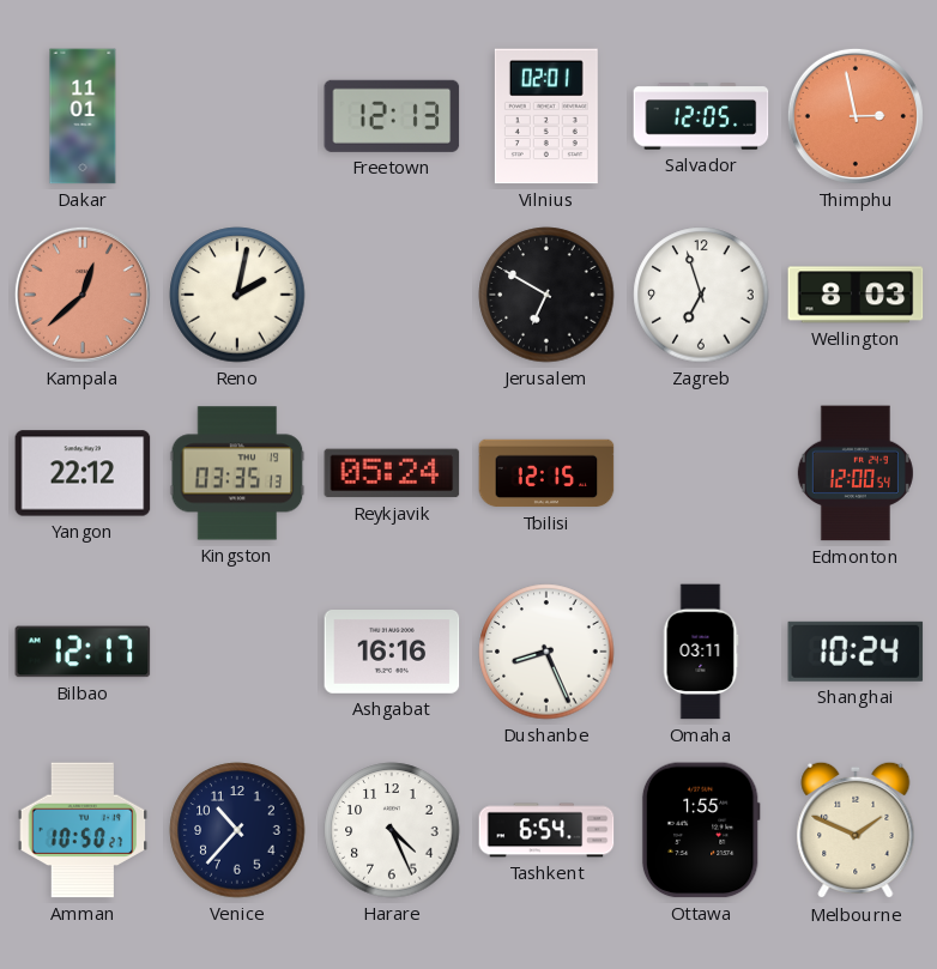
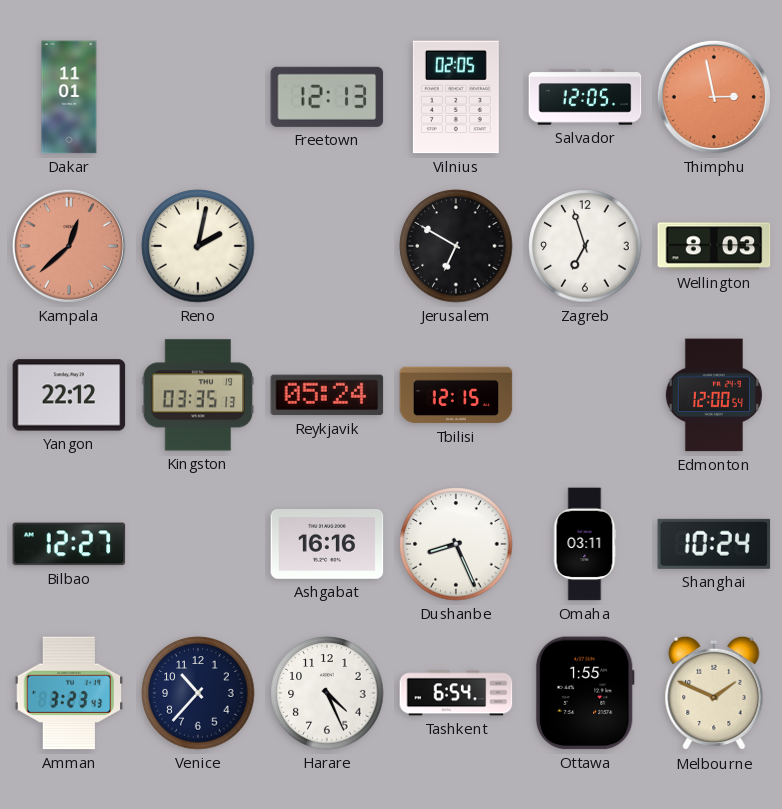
Vilnius: 02:01 -> 02:05
Bilbao: 12:17 -> 12:27
Amman: 10:50 -> 3:23
